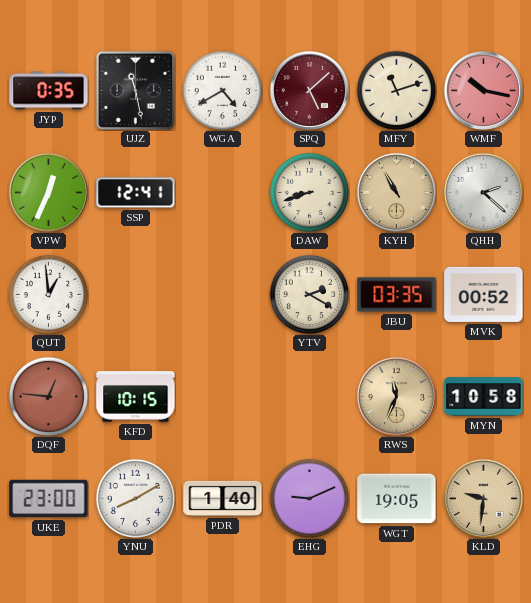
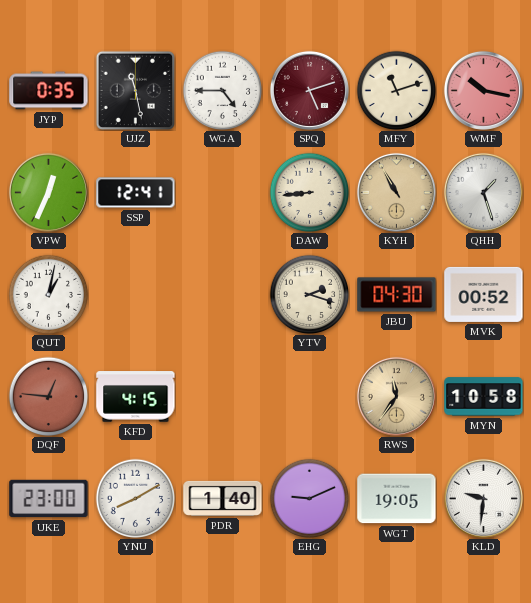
WGA: 4:40 -> 4:45
SPQ: 5:08 -> 5:12
DAW: 8:42 -> 8:44
QHH: 2:22 -> 1:27
QUT: 12:59 -> 1:02
YTV: 2:20 -> 2:18
JBU: 03:35 -> 04:30
KFD: 10:15 -> 4:15
RWS: 11:34 -> 11:36
KLD dial: champagne -> white
